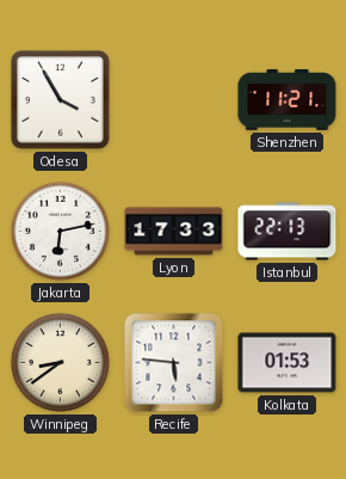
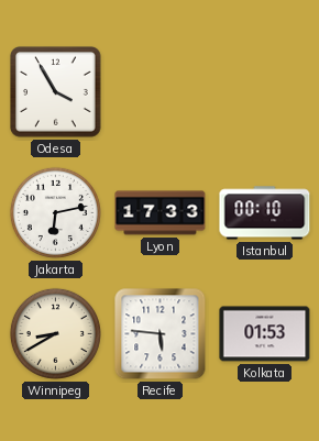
Shenzhen: 11:21 -> none
Istanbul: 22:13 -> 00:10
Winnipeg: 8:39 -> 8:40
